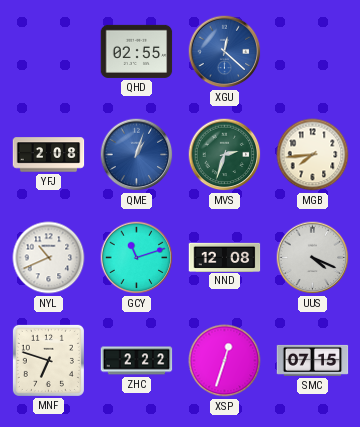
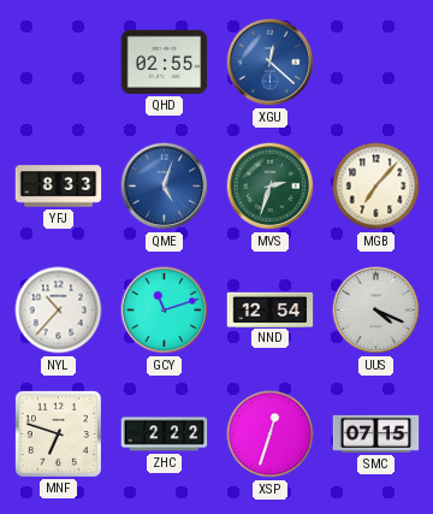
YFJ: 2:08 -> 8:33
QME: 1:03 -> 5:03
MGB: 7:44 -> 7:07
NYL: 10:41 -> 10:37
NND: 12:08 -> 12:54
